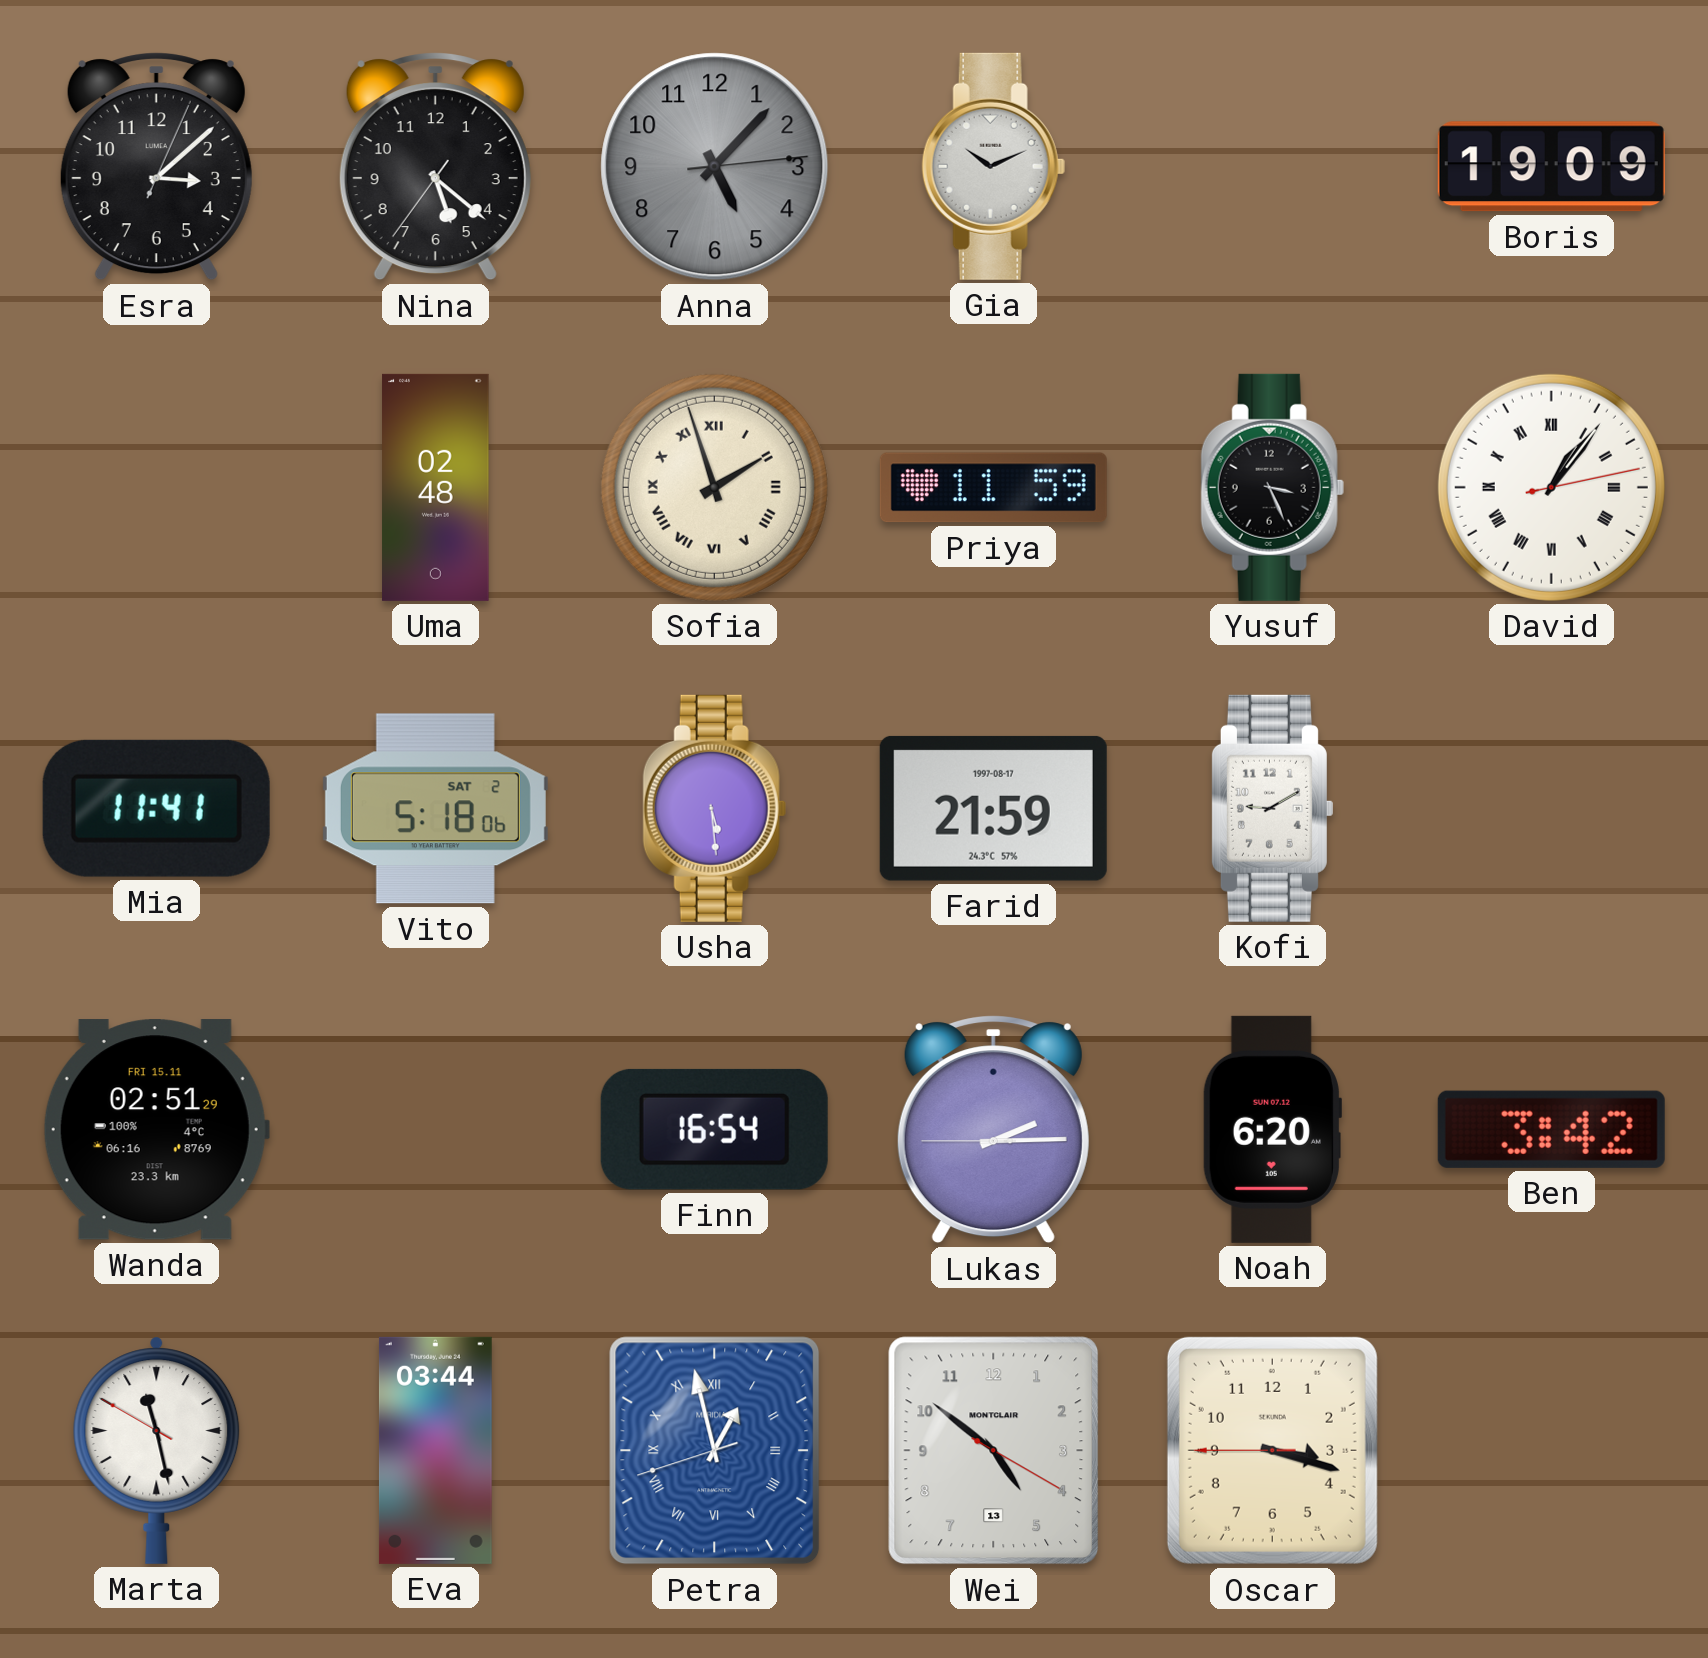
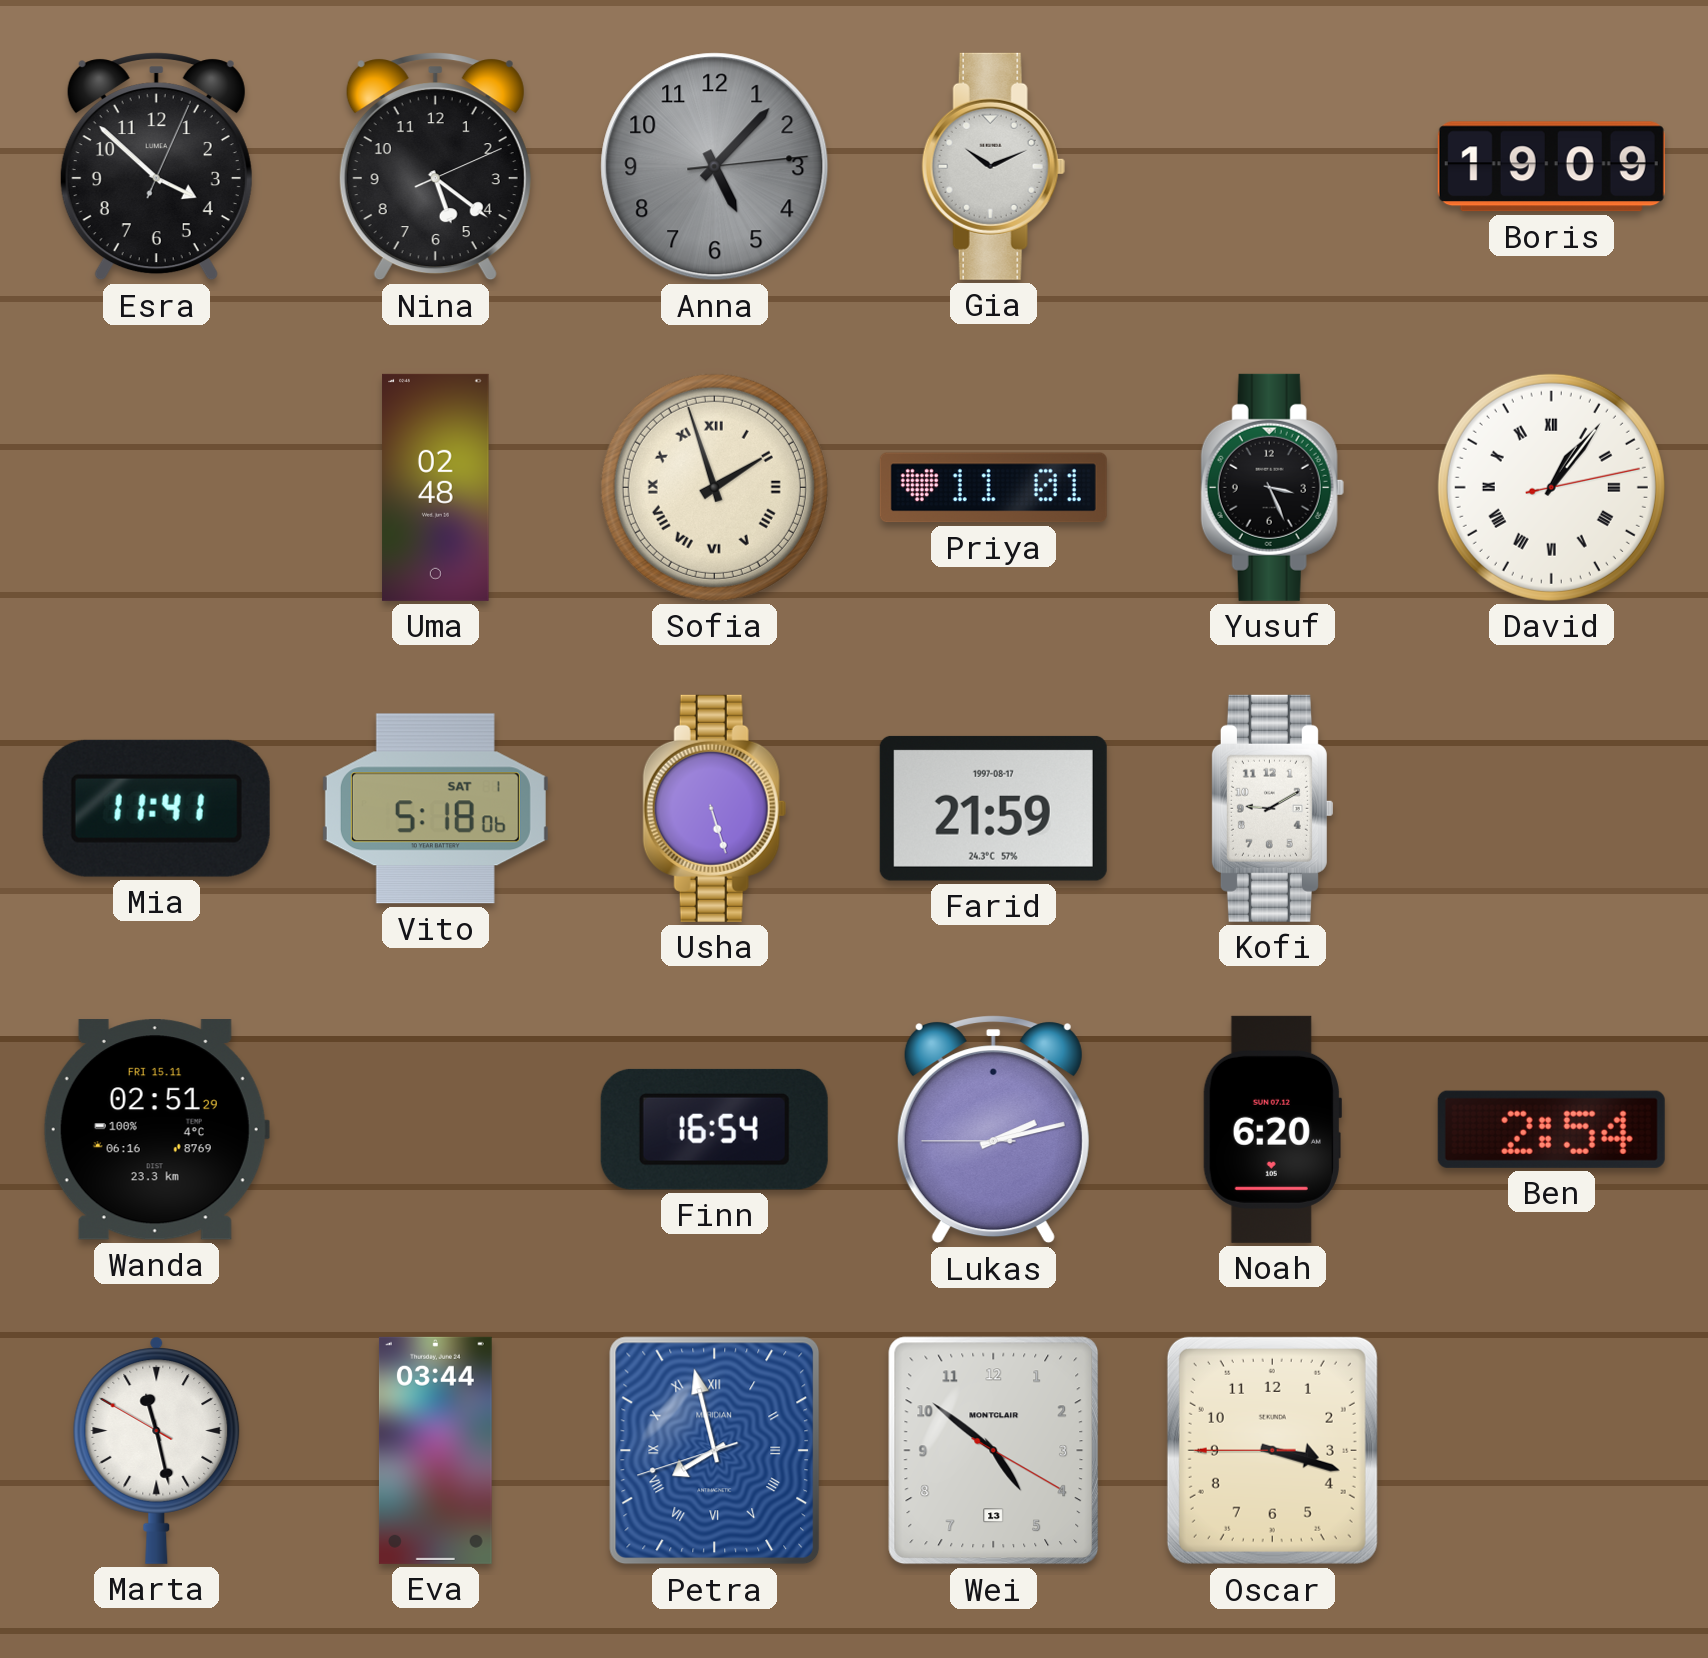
Esra: 3:08 -> 3:52
Nina: 5:21:36 -> 5:21:11
Priya: 11:59 -> 11:01
Vito date: SAT 2 -> SAT 1
Usha: 5:29 -> 5:27
Lukas: 2:14 -> 2:12
Ben: 3:42 -> 2:54
Petra: 12:57 -> 7:57
